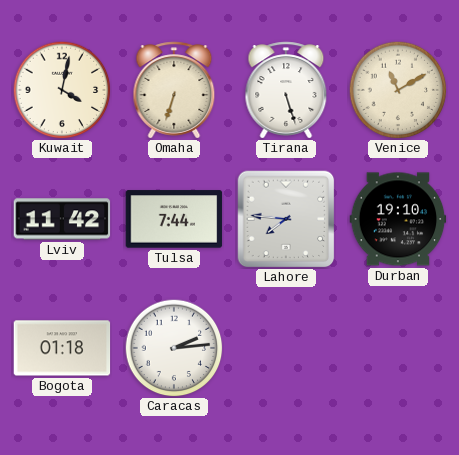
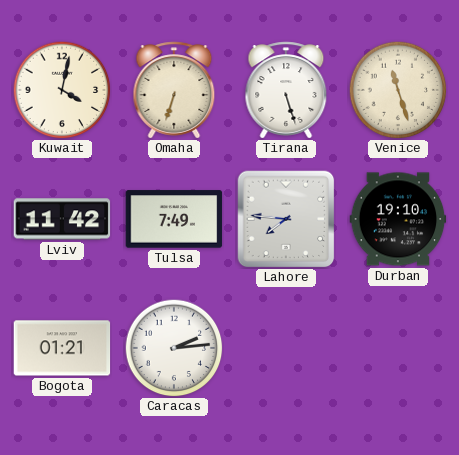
Venice: 11:10 -> 11:27
Tulsa: 7:44 -> 7:49
Bogota: 01:18 -> 01:21
